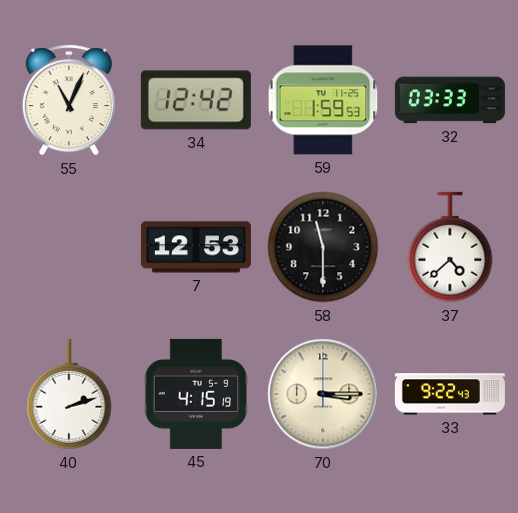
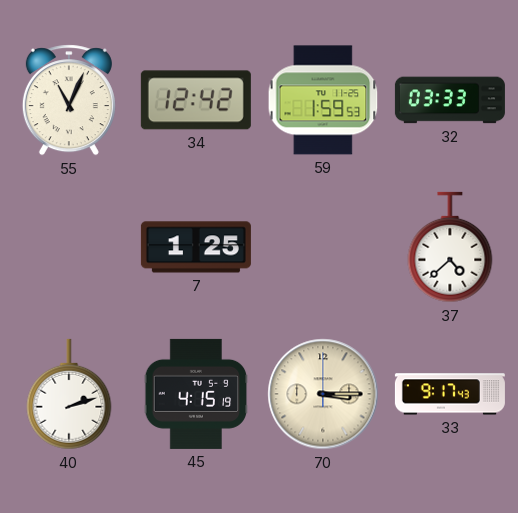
7: 12:53 -> 1:25
58: 11:30 -> none
33: 9:22 -> 9:17
